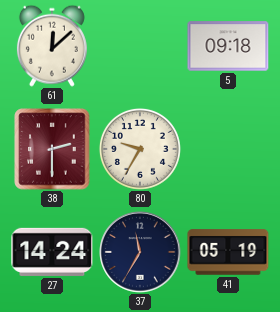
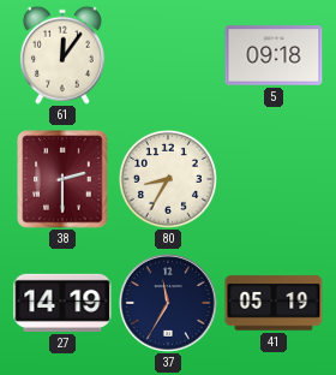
61: 12:08 -> 12:06
80: 9:35 -> 8:35
27: 14:24 -> 14:19
